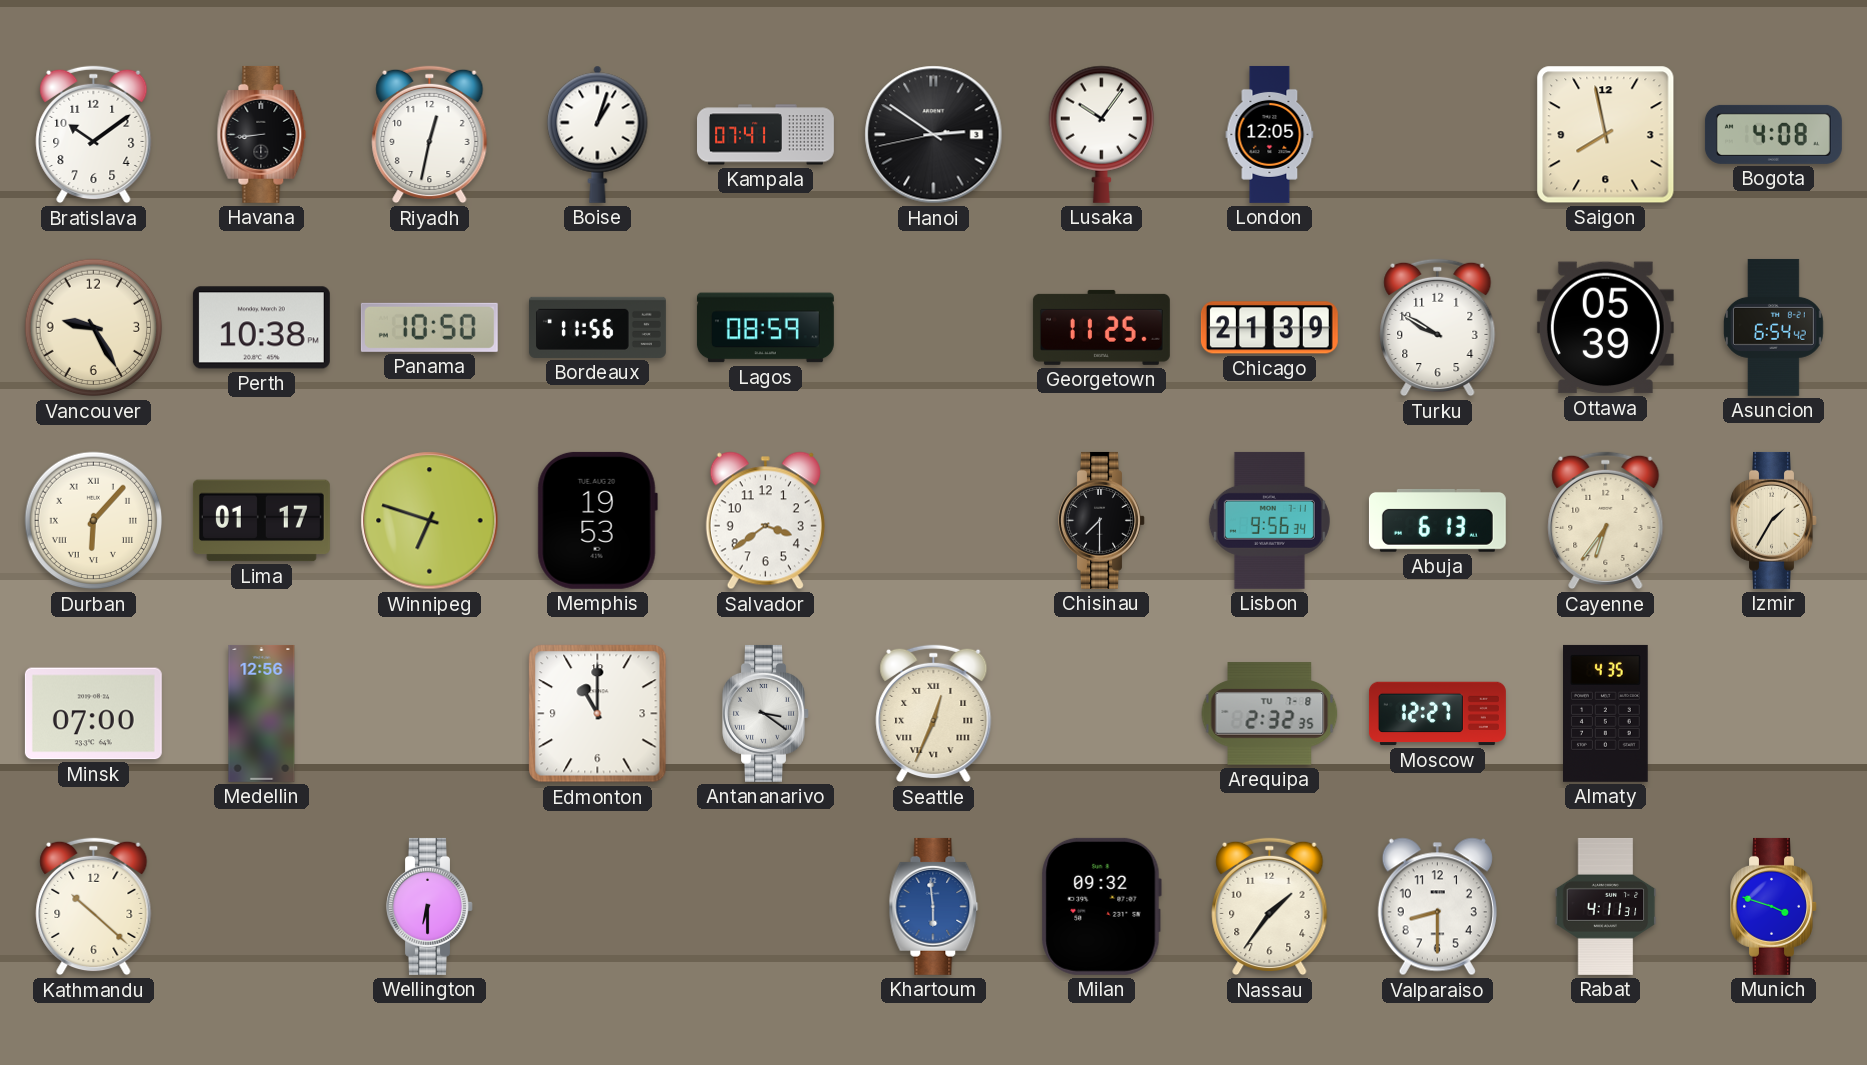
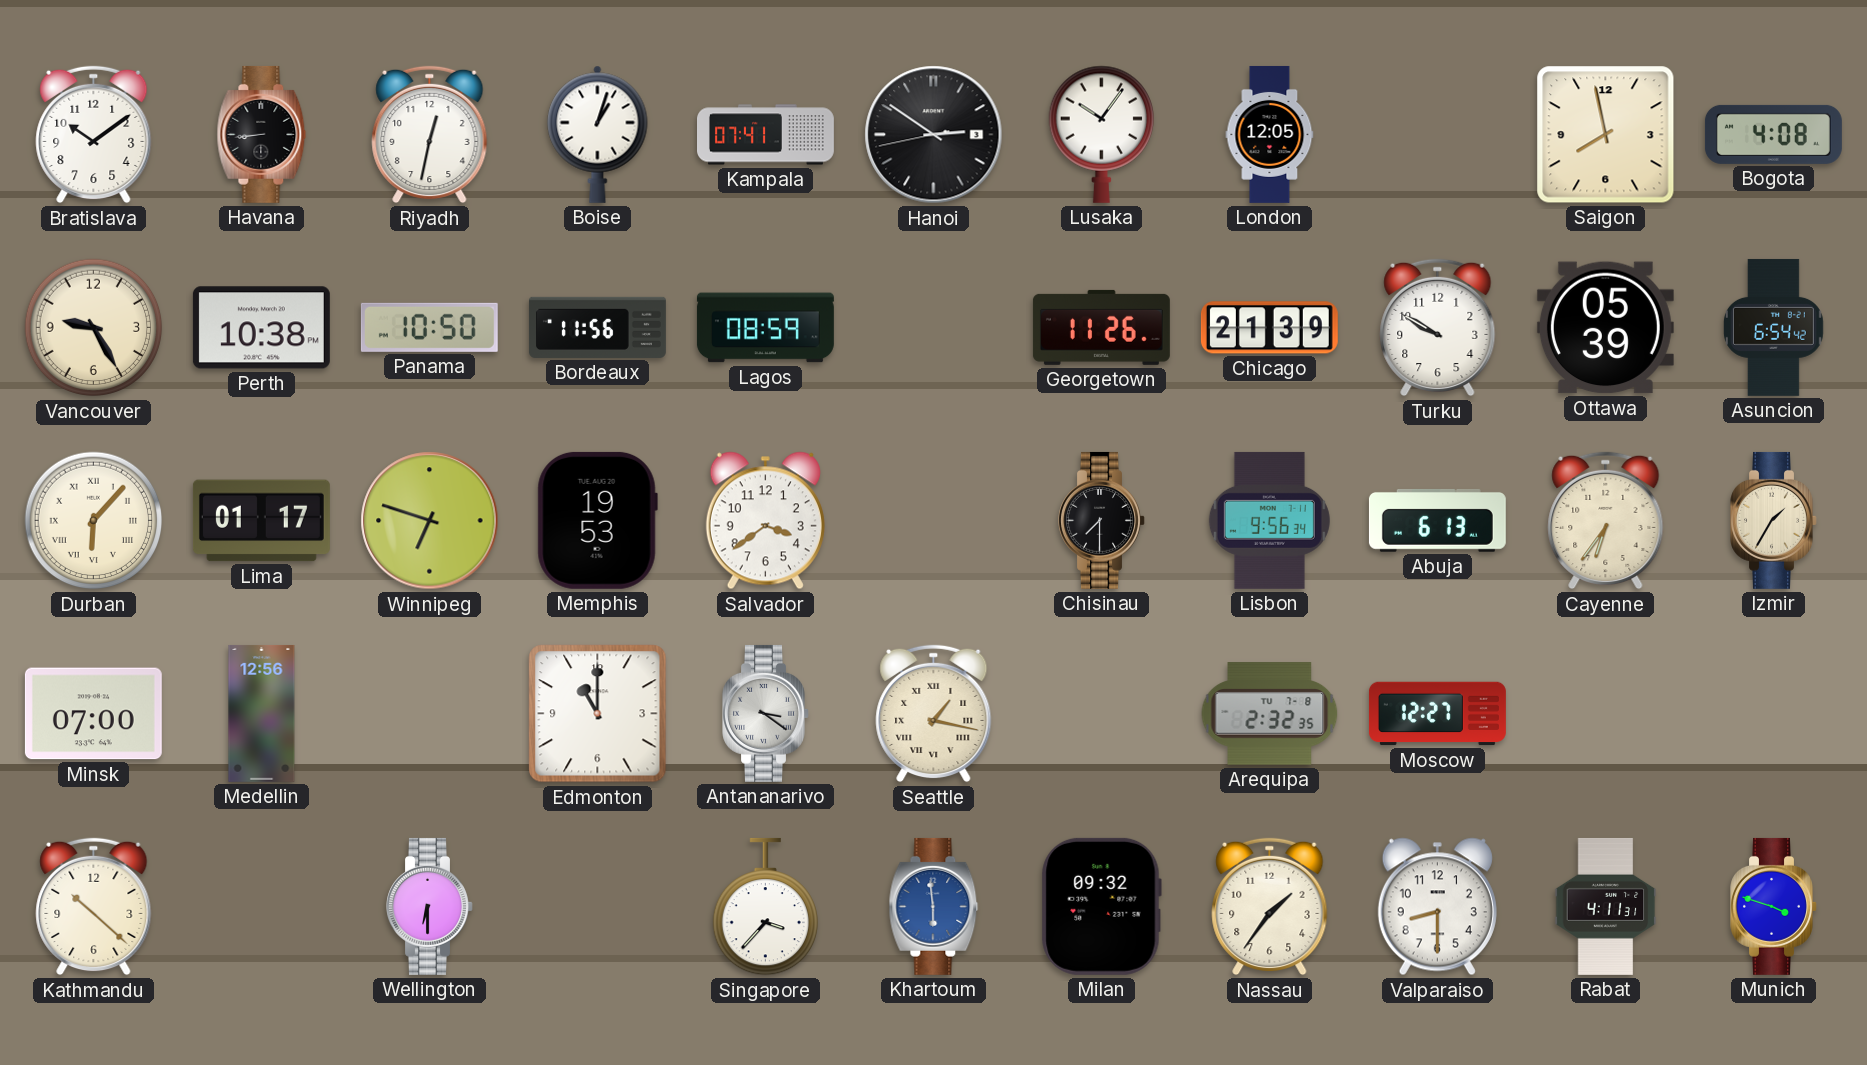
Georgetown: 11:25 -> 11:26
Seattle: 12:34 -> 1:17
Almaty: 4:35 -> none
Singapore: none -> 3:37
